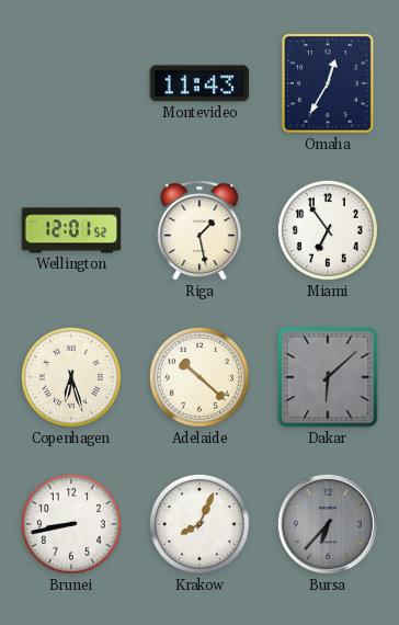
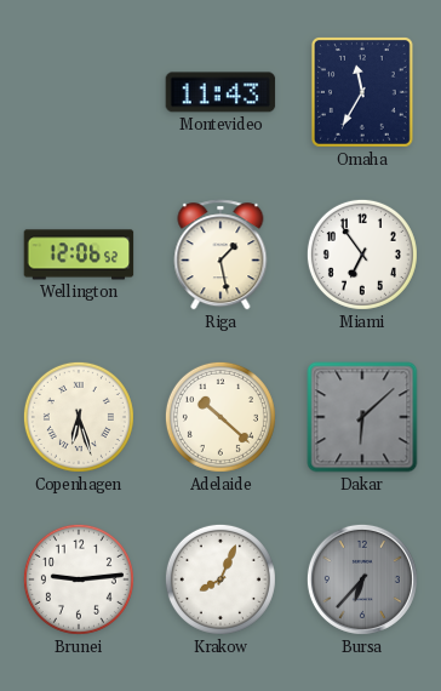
Omaha: 12:35 -> 11:35
Wellington: 12:01 -> 12:06
Brunei: 8:43 -> 9:14
